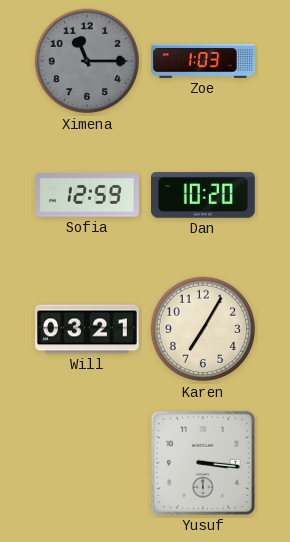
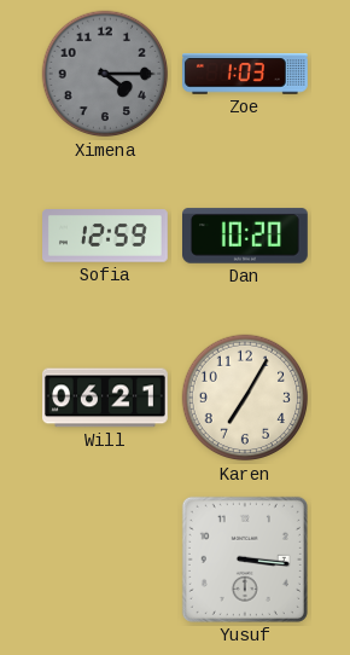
Ximena: 11:15 -> 4:15
Will: 03:21 -> 06:21
